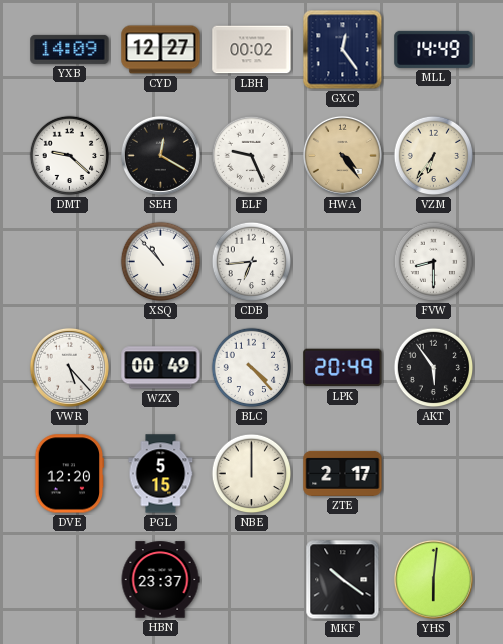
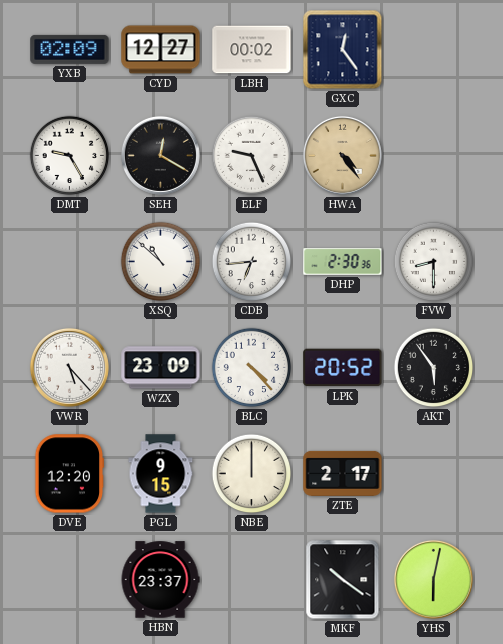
YXB: 14:09 -> 02:09
MLL: 14:49 -> none
DMT: 9:22 -> 9:25
VZM: 6:36 -> none
XSQ: 10:53 -> 10:52
DHP: none -> 2:30
WZX: 00:49 -> 23:09
LPK: 20:49 -> 20:52
PGL: 5:15 -> 9:15
YHS: 6:01 -> 6:02
